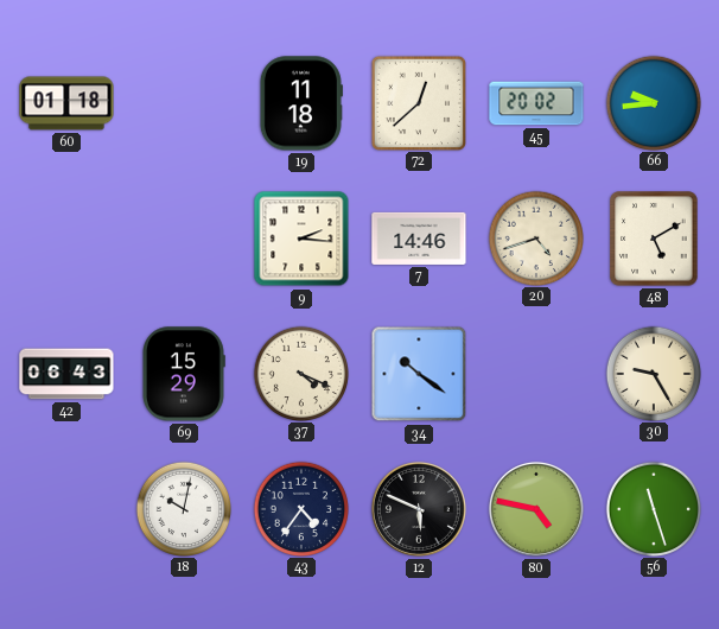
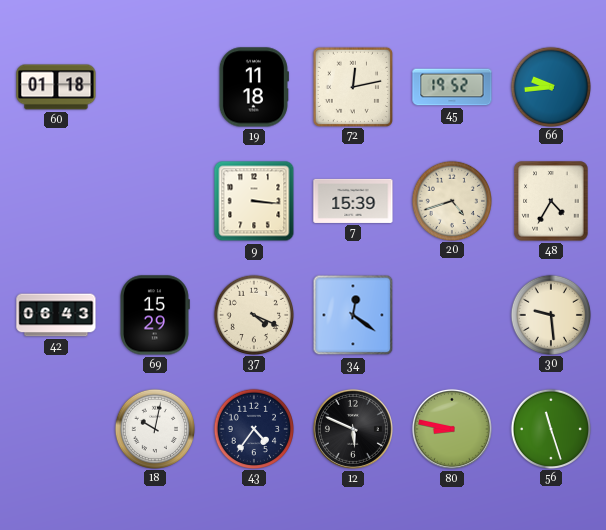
72: 12:38 -> 12:13
45: 20:02 -> 19:52
9: 2:16 -> 3:16
7: 14:46 -> 15:39
48: 5:10 -> 4:35
34: 10:21 -> 12:21
30: 9:25 -> 9:29
80: 4:47 -> 8:47
